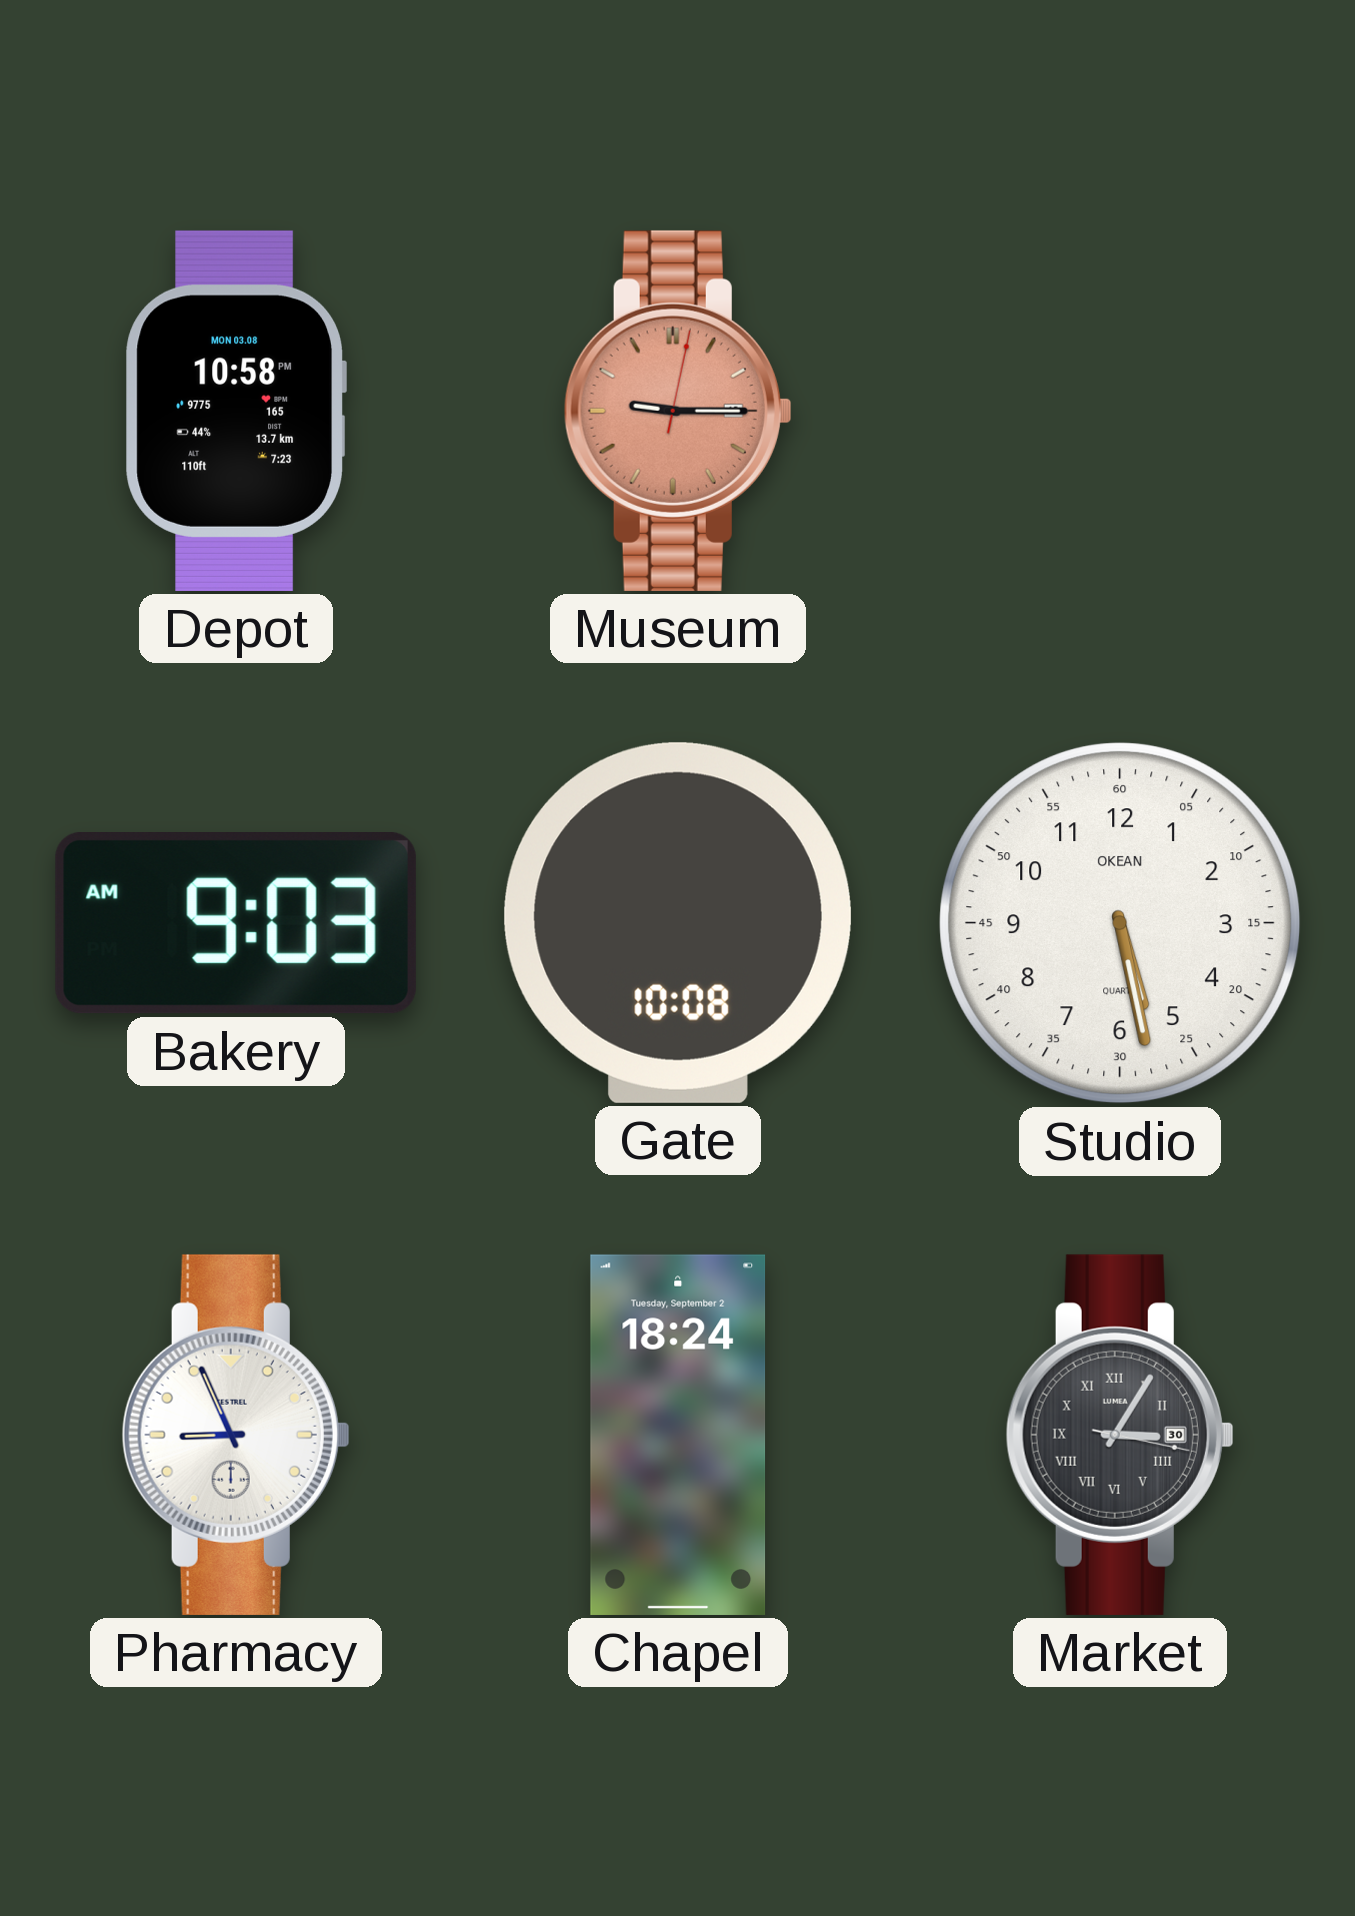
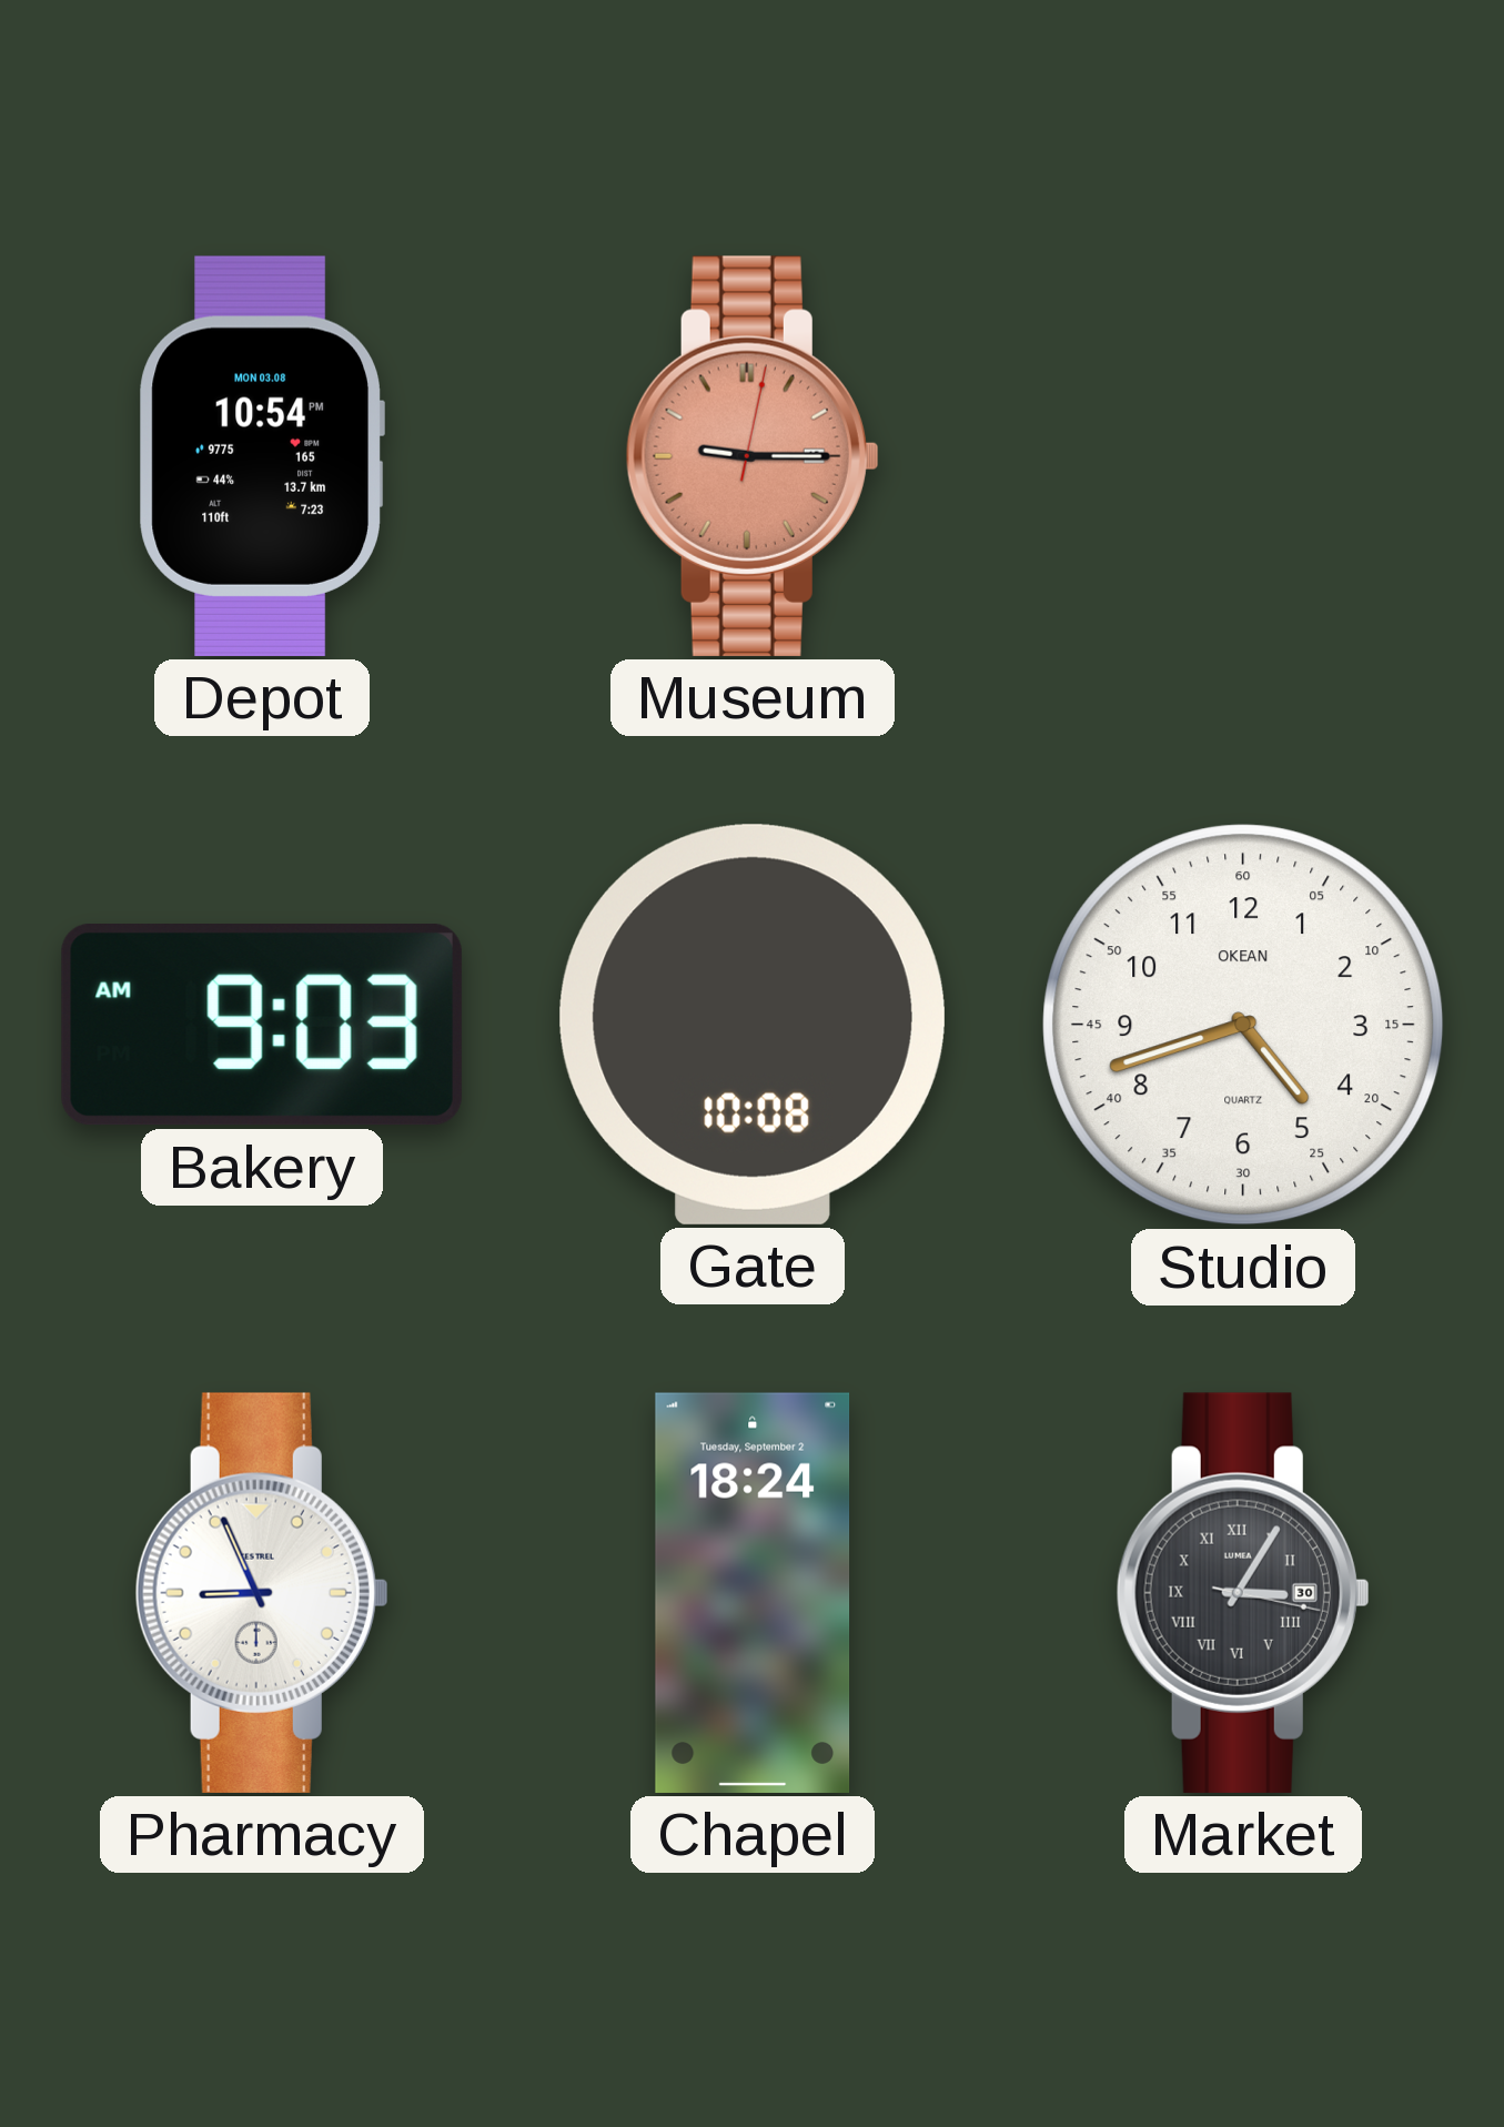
Depot: 10:58 -> 10:54
Studio: 5:28 -> 4:42
